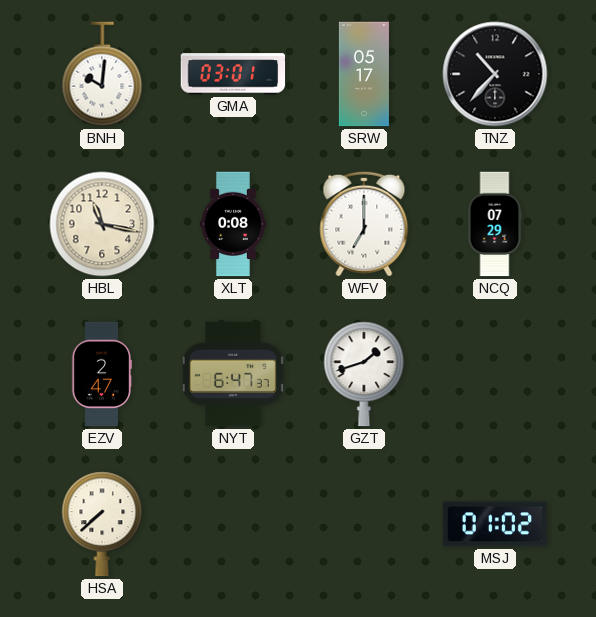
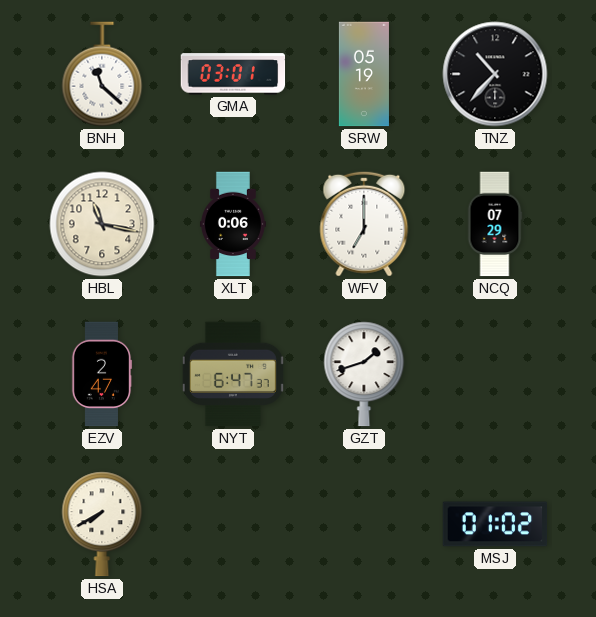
BNH: 10:01 -> 11:22
SRW: 05:17 -> 05:19
XLT: 0:08 -> 0:06
HSA: 7:38 -> 7:40
